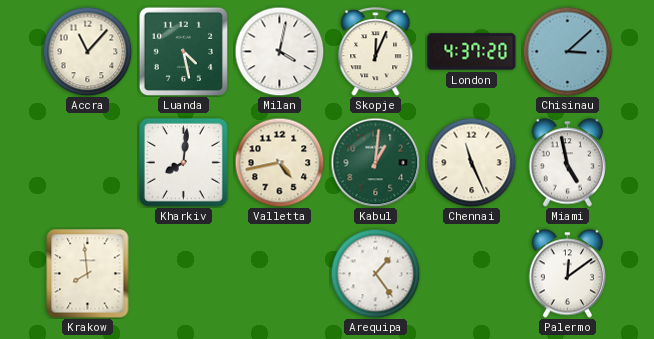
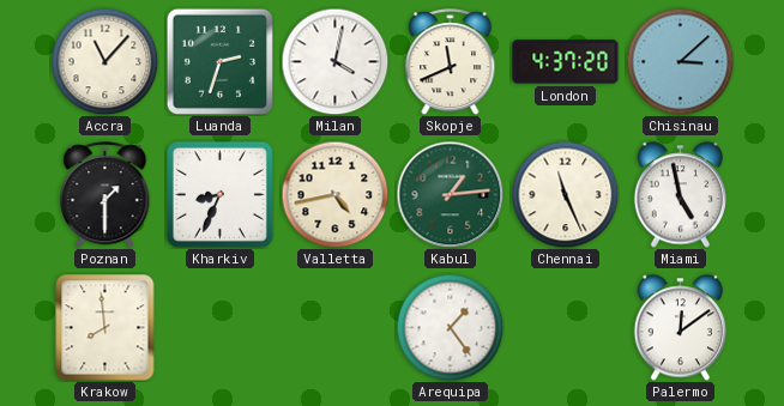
Luanda: 4:28 -> 2:33
Skopje: 12:04 -> 11:41
Poznan: none -> 1:30
Kharkiv: 8:01 -> 8:34
Kabul: 1:01 -> 1:14
